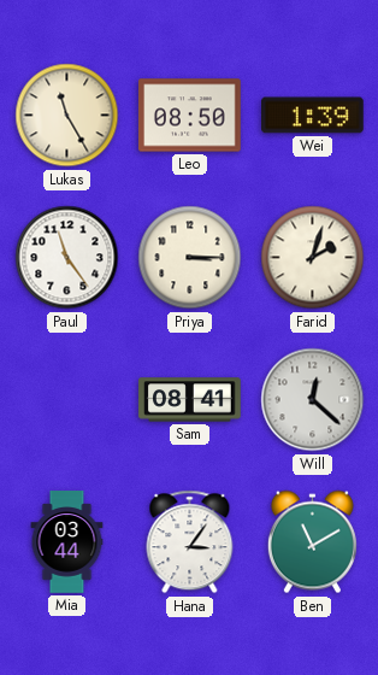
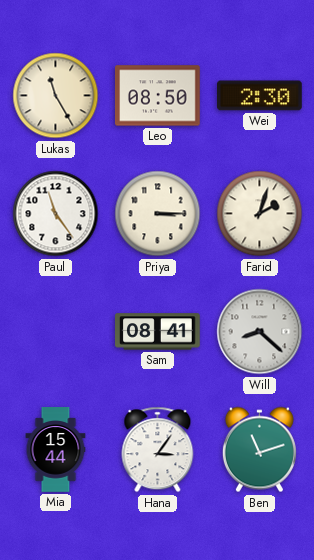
Wei: 1:39 -> 2:30
Will: 12:22 -> 8:22
Mia: 03:44 -> 15:44
Ben: 11:10 -> 11:12
